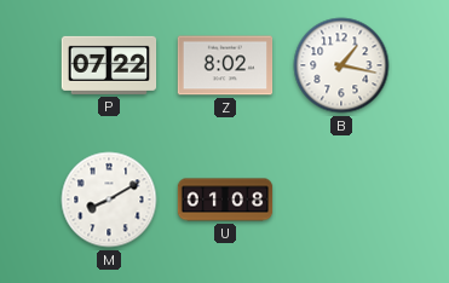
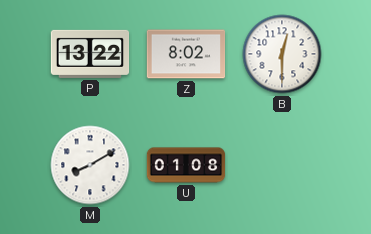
P: 07:22 -> 13:22
B: 1:17 -> 12:30
